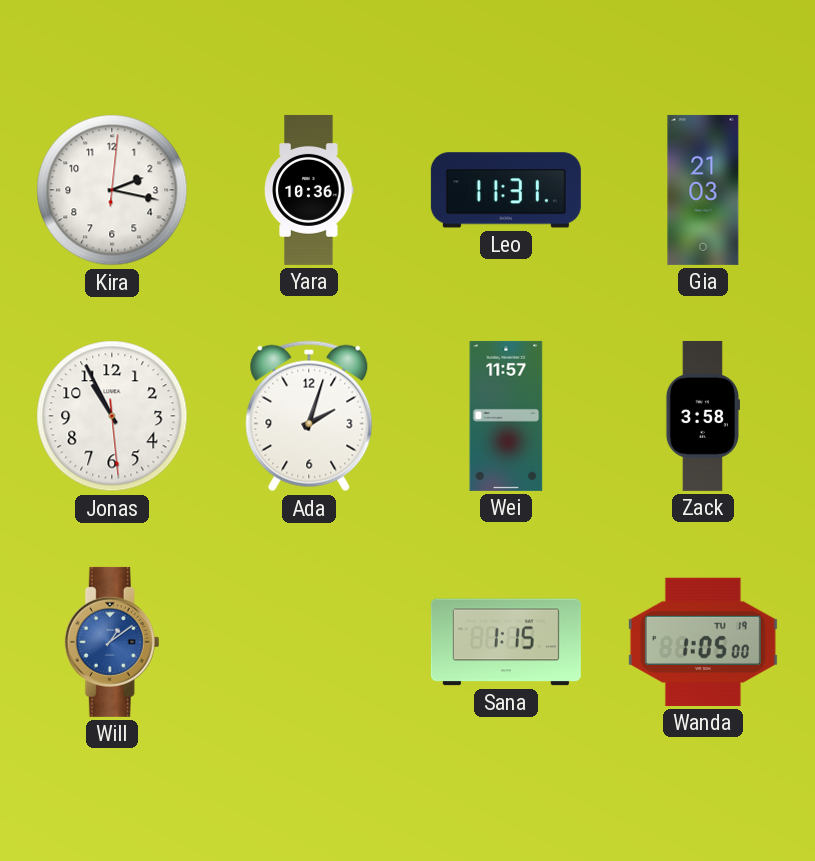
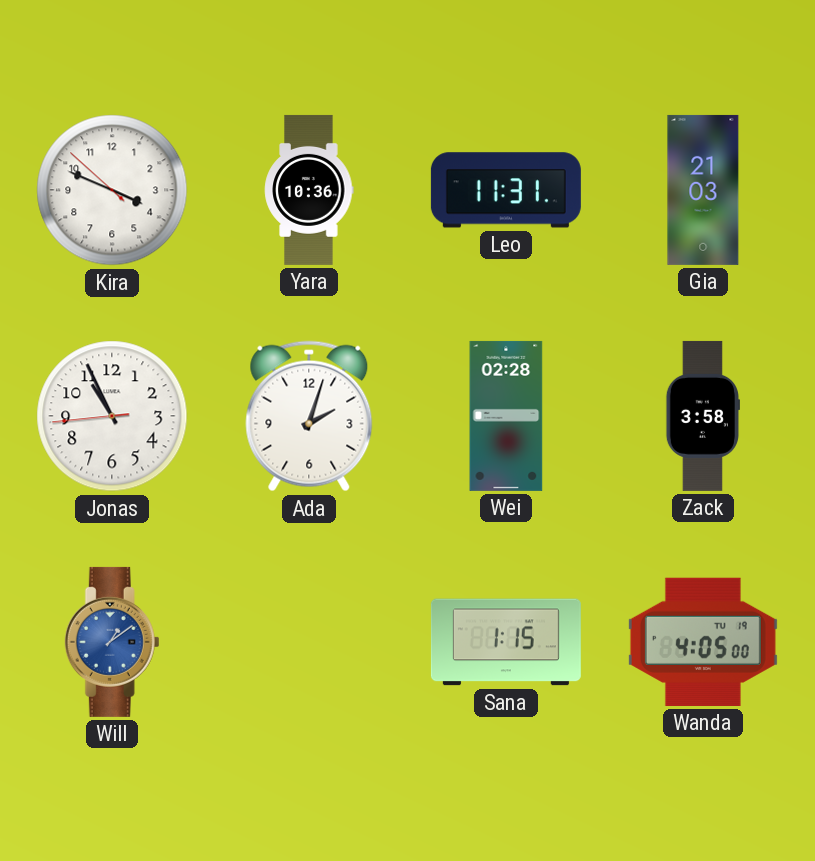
Kira: 2:17 -> 3:48
Jonas: 10:55:29 -> 10:55:44
Wei: 11:57 -> 02:28
Wanda: 1:05 -> 4:05
